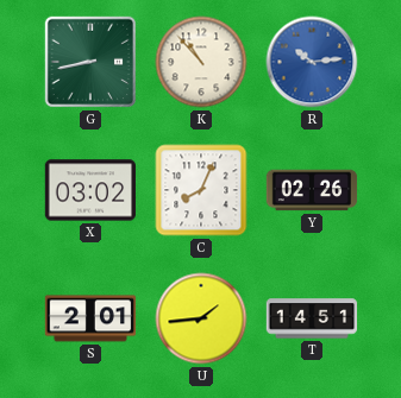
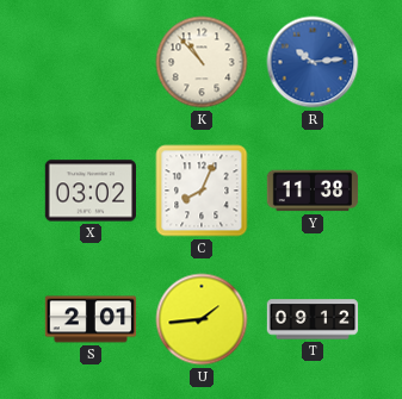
G: 8:43 -> none
Y: 02:26 -> 11:38
T: 14:51 -> 09:12
